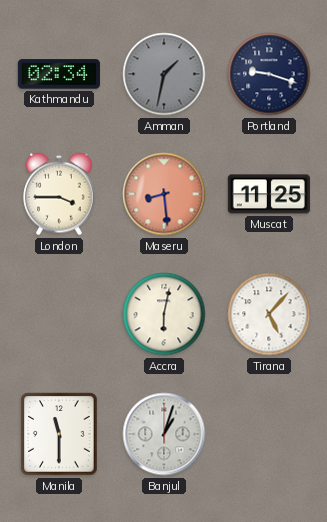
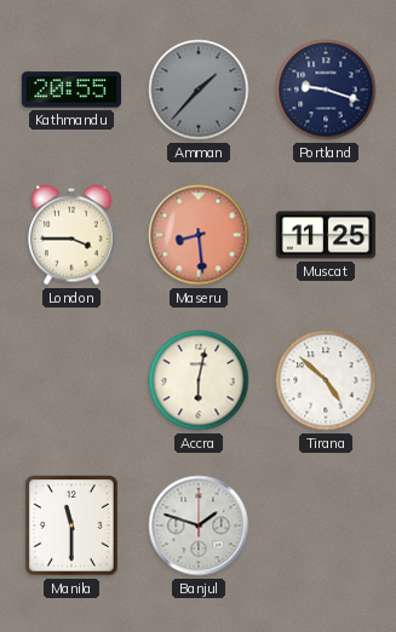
Kathmandu: 02:34 -> 20:55
Amman: 1:32 -> 1:37
Tirana: 5:07 -> 4:52
Banjul: 1:03 -> 1:48
